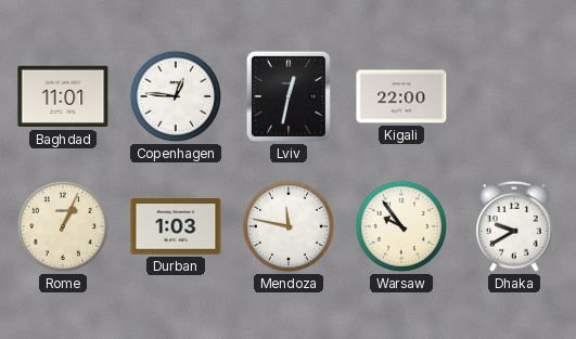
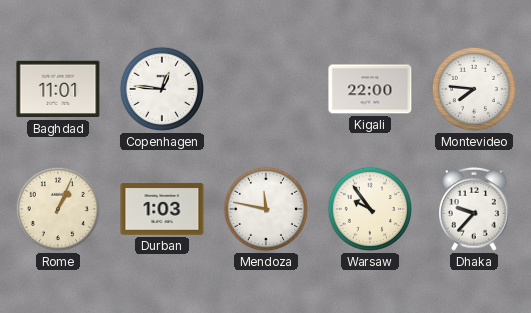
Lviv: 12:32 -> none
Montevideo: none -> 7:46
Dhaka: 9:40 -> 9:37
